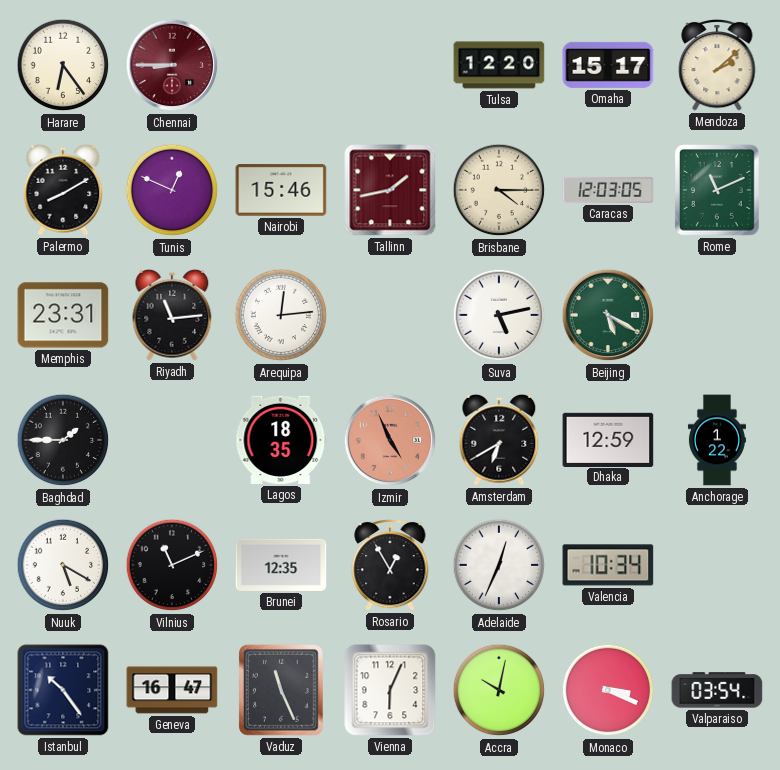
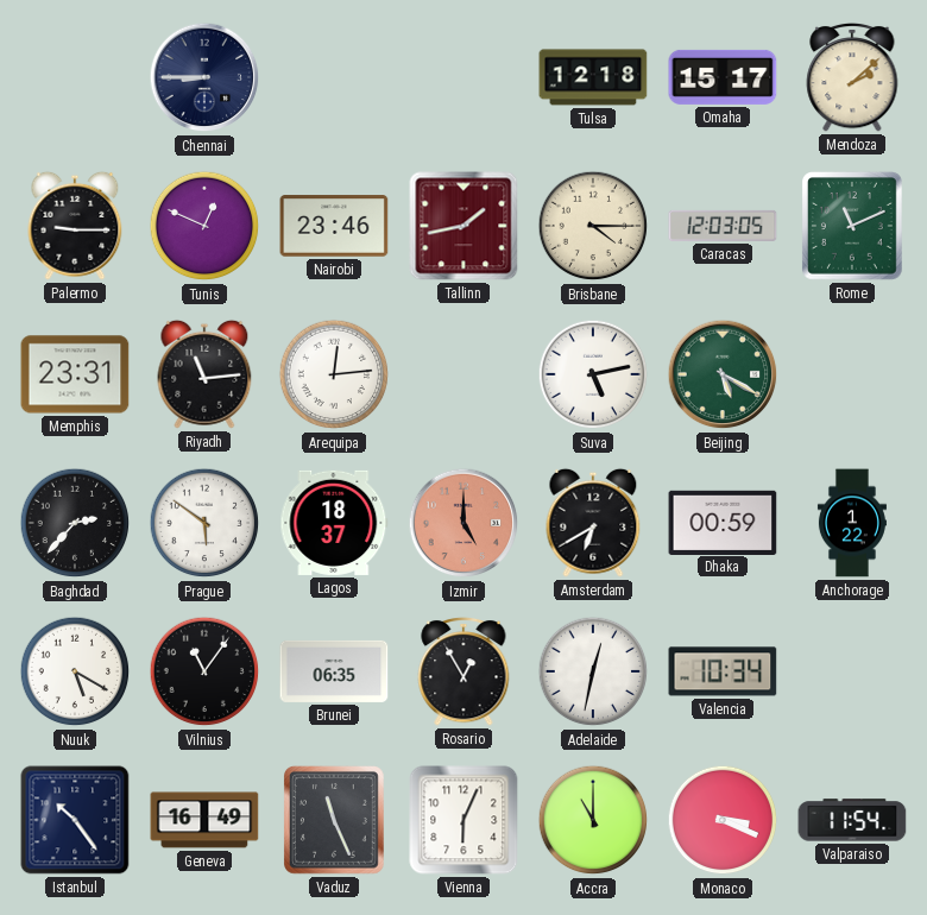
Harare: 6:24 -> none
Chennai dial: burgundy -> navy
Tulsa: 12:20 -> 12:18
Palermo: 8:10 -> 9:15
Nairobi: 15:46 -> 23:46
Baghdad: 1:45 -> 2:37
Prague: none -> 5:51
Lagos: 18:35 -> 18:37
Izmir: 4:56 -> 5:00
Dhaka: 12:59 -> 00:59
Vilnius: 11:11 -> 11:06
Brunei: 12:35 -> 06:35
Adelaide: 12:34 -> 12:32
Geneva: 16:47 -> 16:49
Accra: 10:02 -> 11:00
Valparaiso: 03:54 -> 11:54
